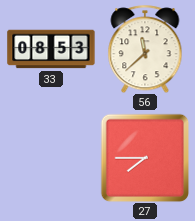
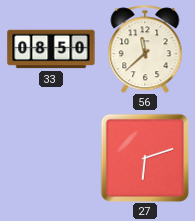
33: 08:53 -> 08:50
27: 7:45 -> 6:12
